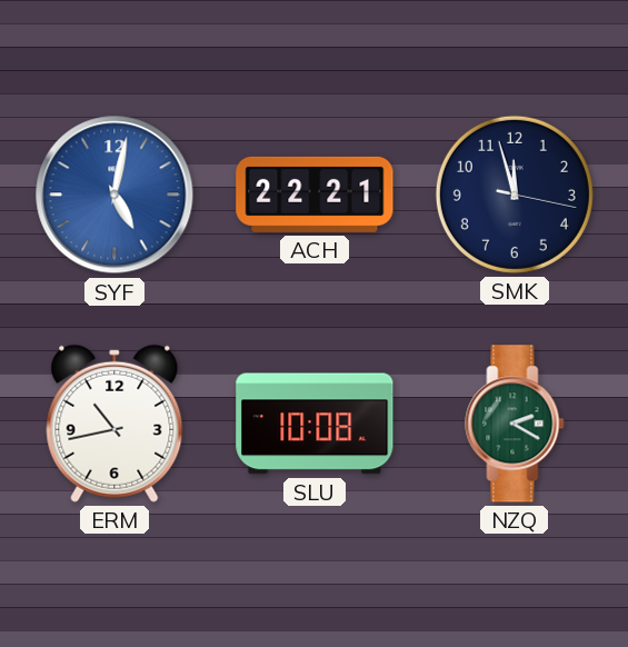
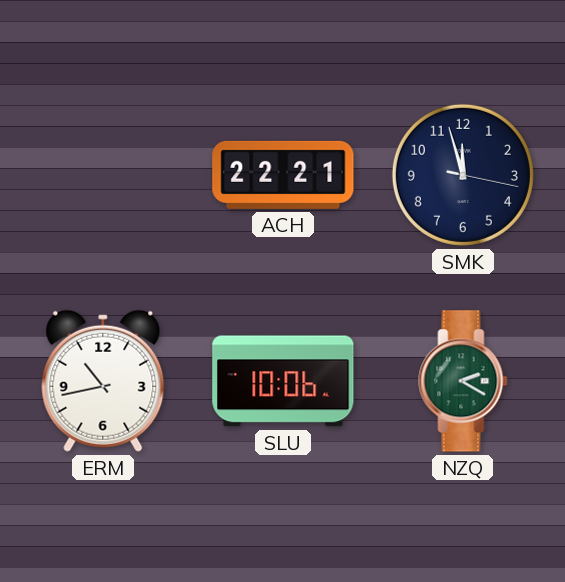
SYF: 5:02 -> none
SLU: 10:08 -> 10:06
